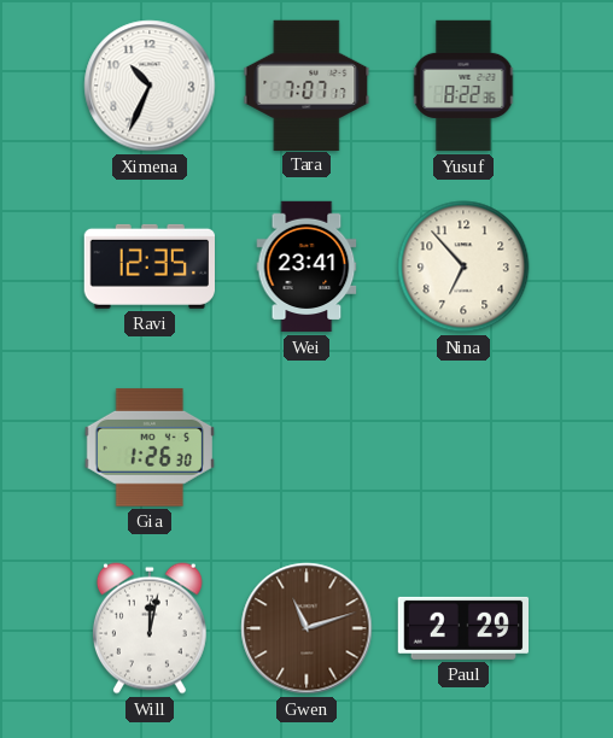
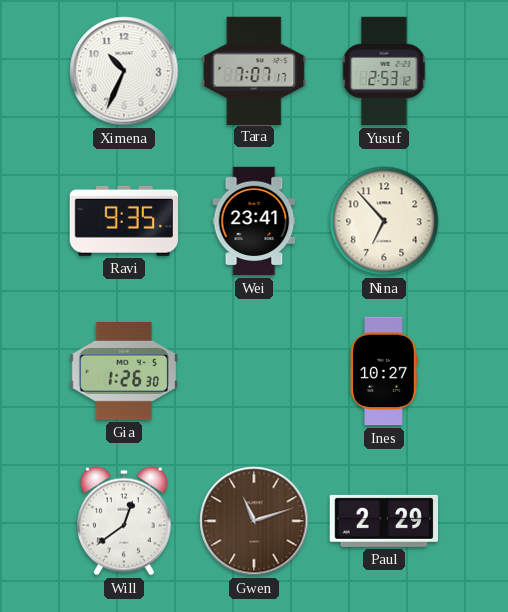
Yusuf: 8:22 -> 2:53
Ravi: 12:35 -> 9:35
Ines: none -> 10:27
Will: 12:02 -> 12:39
